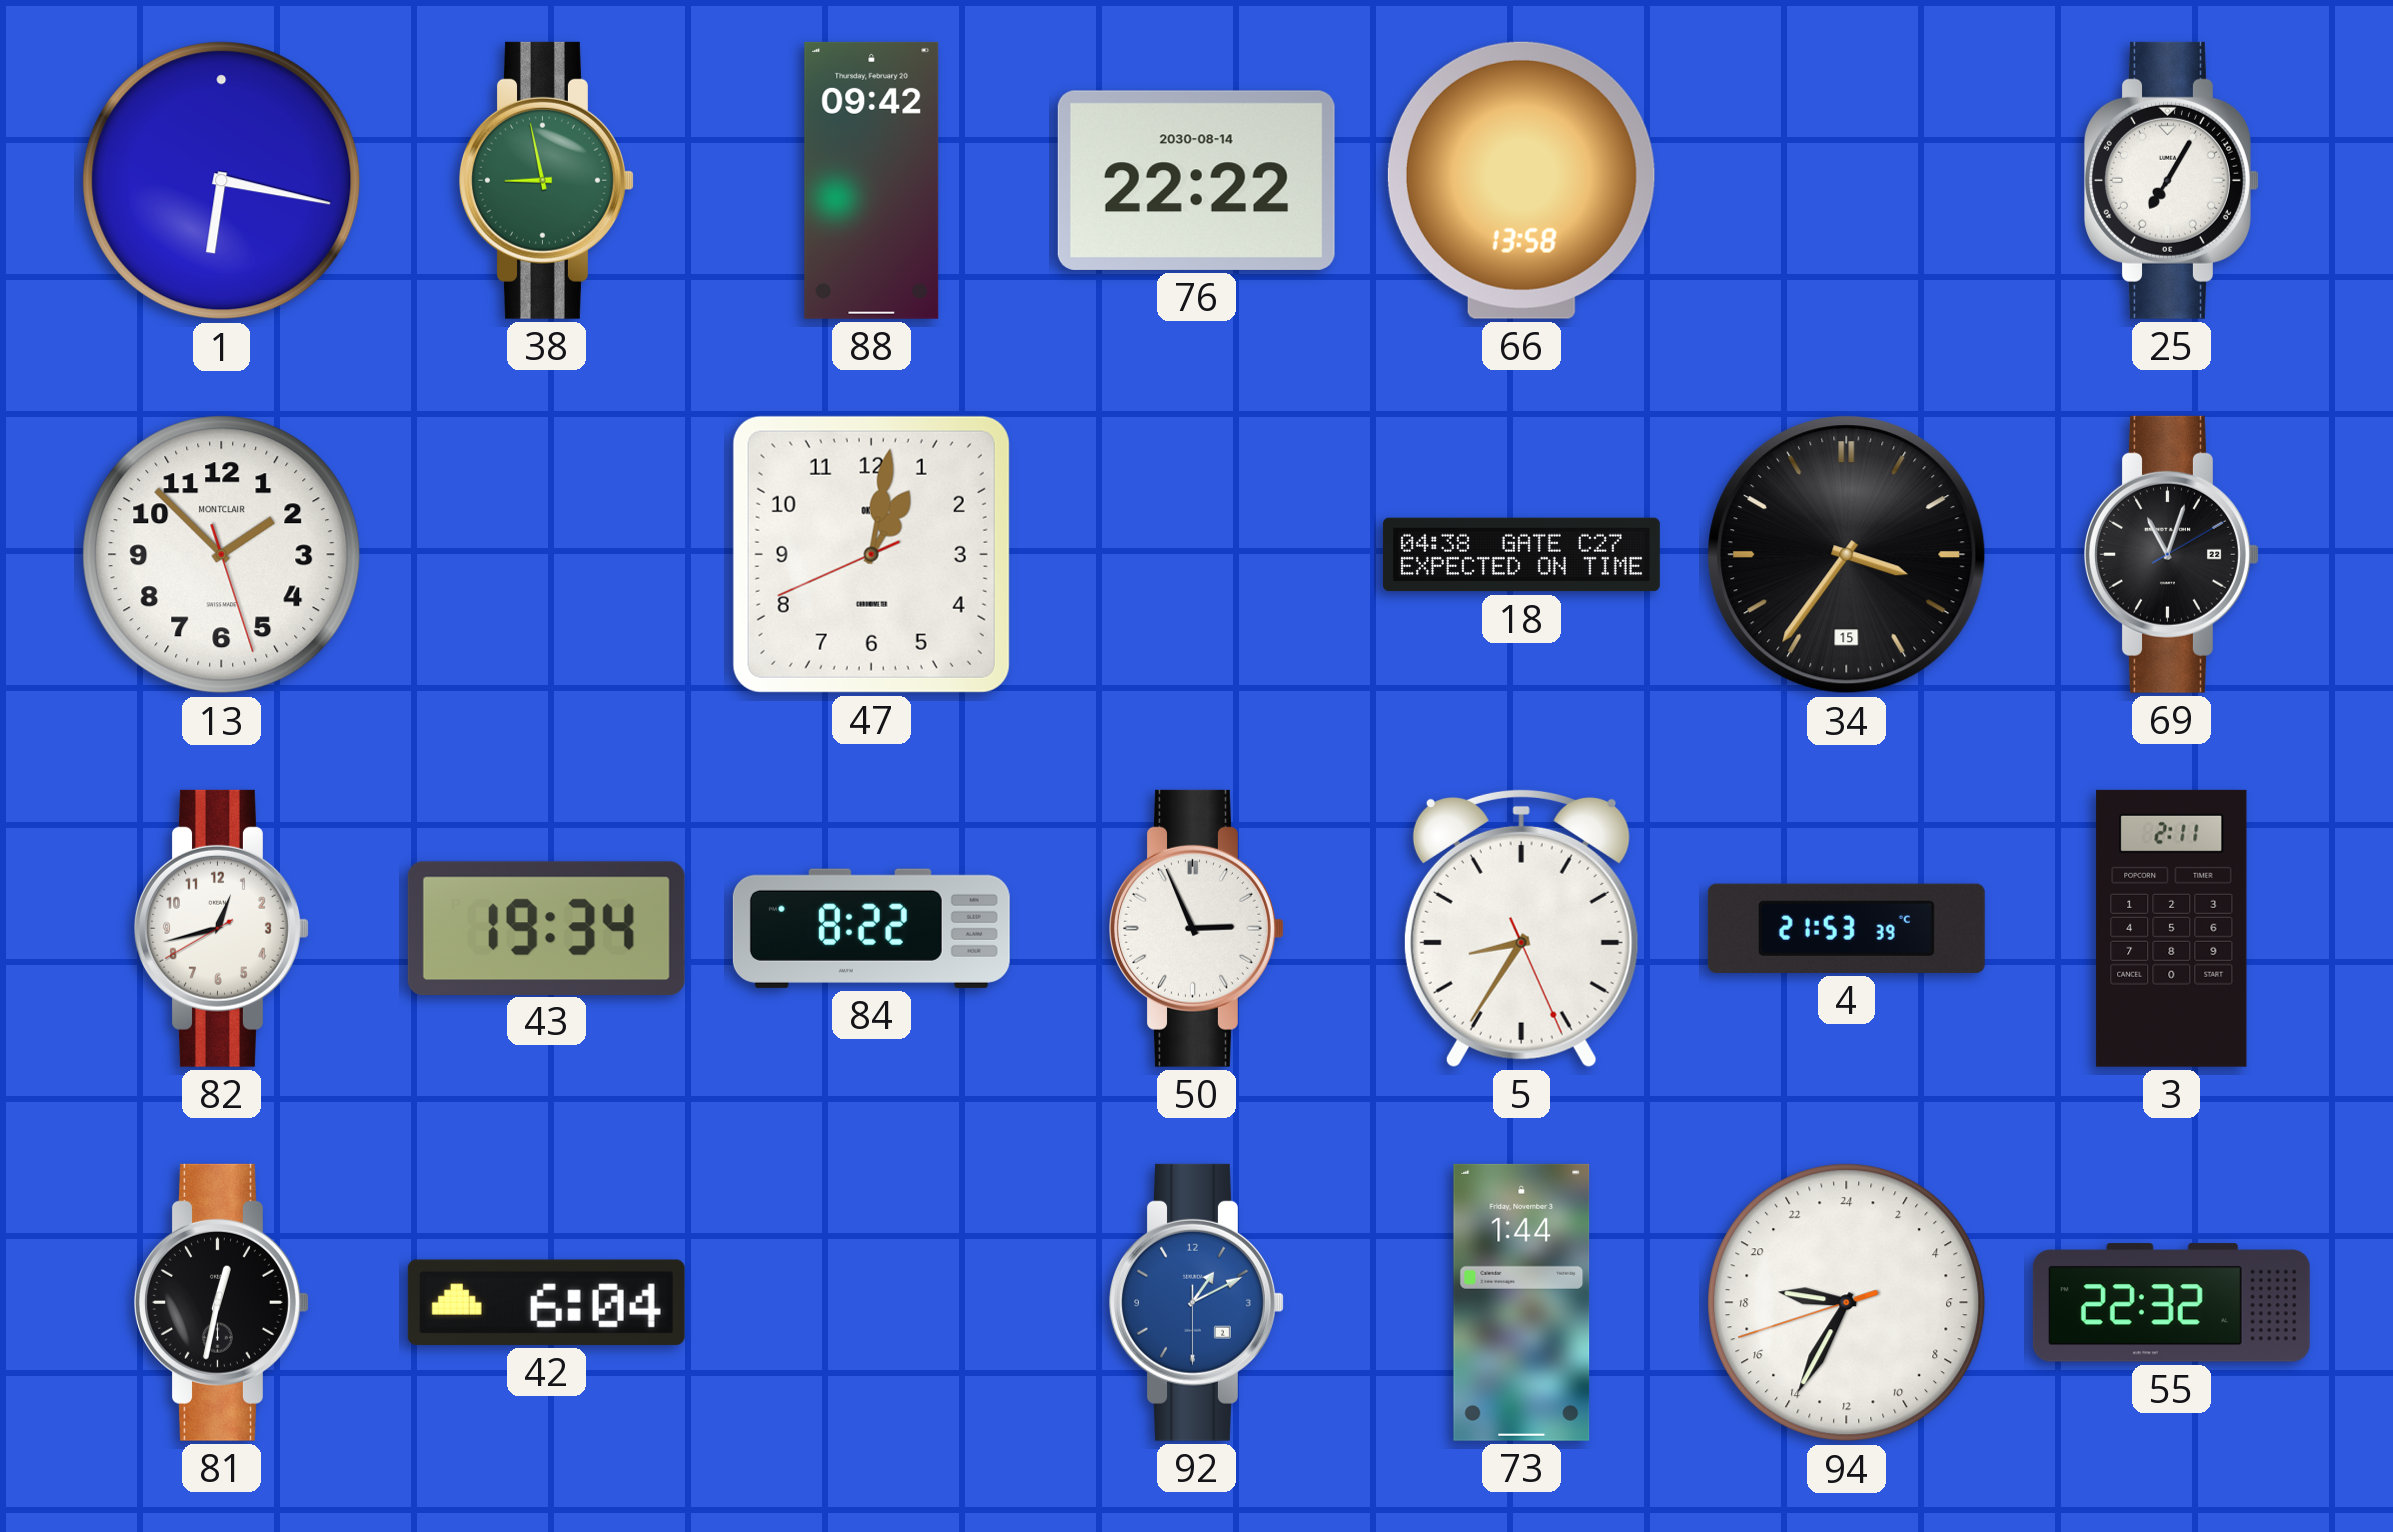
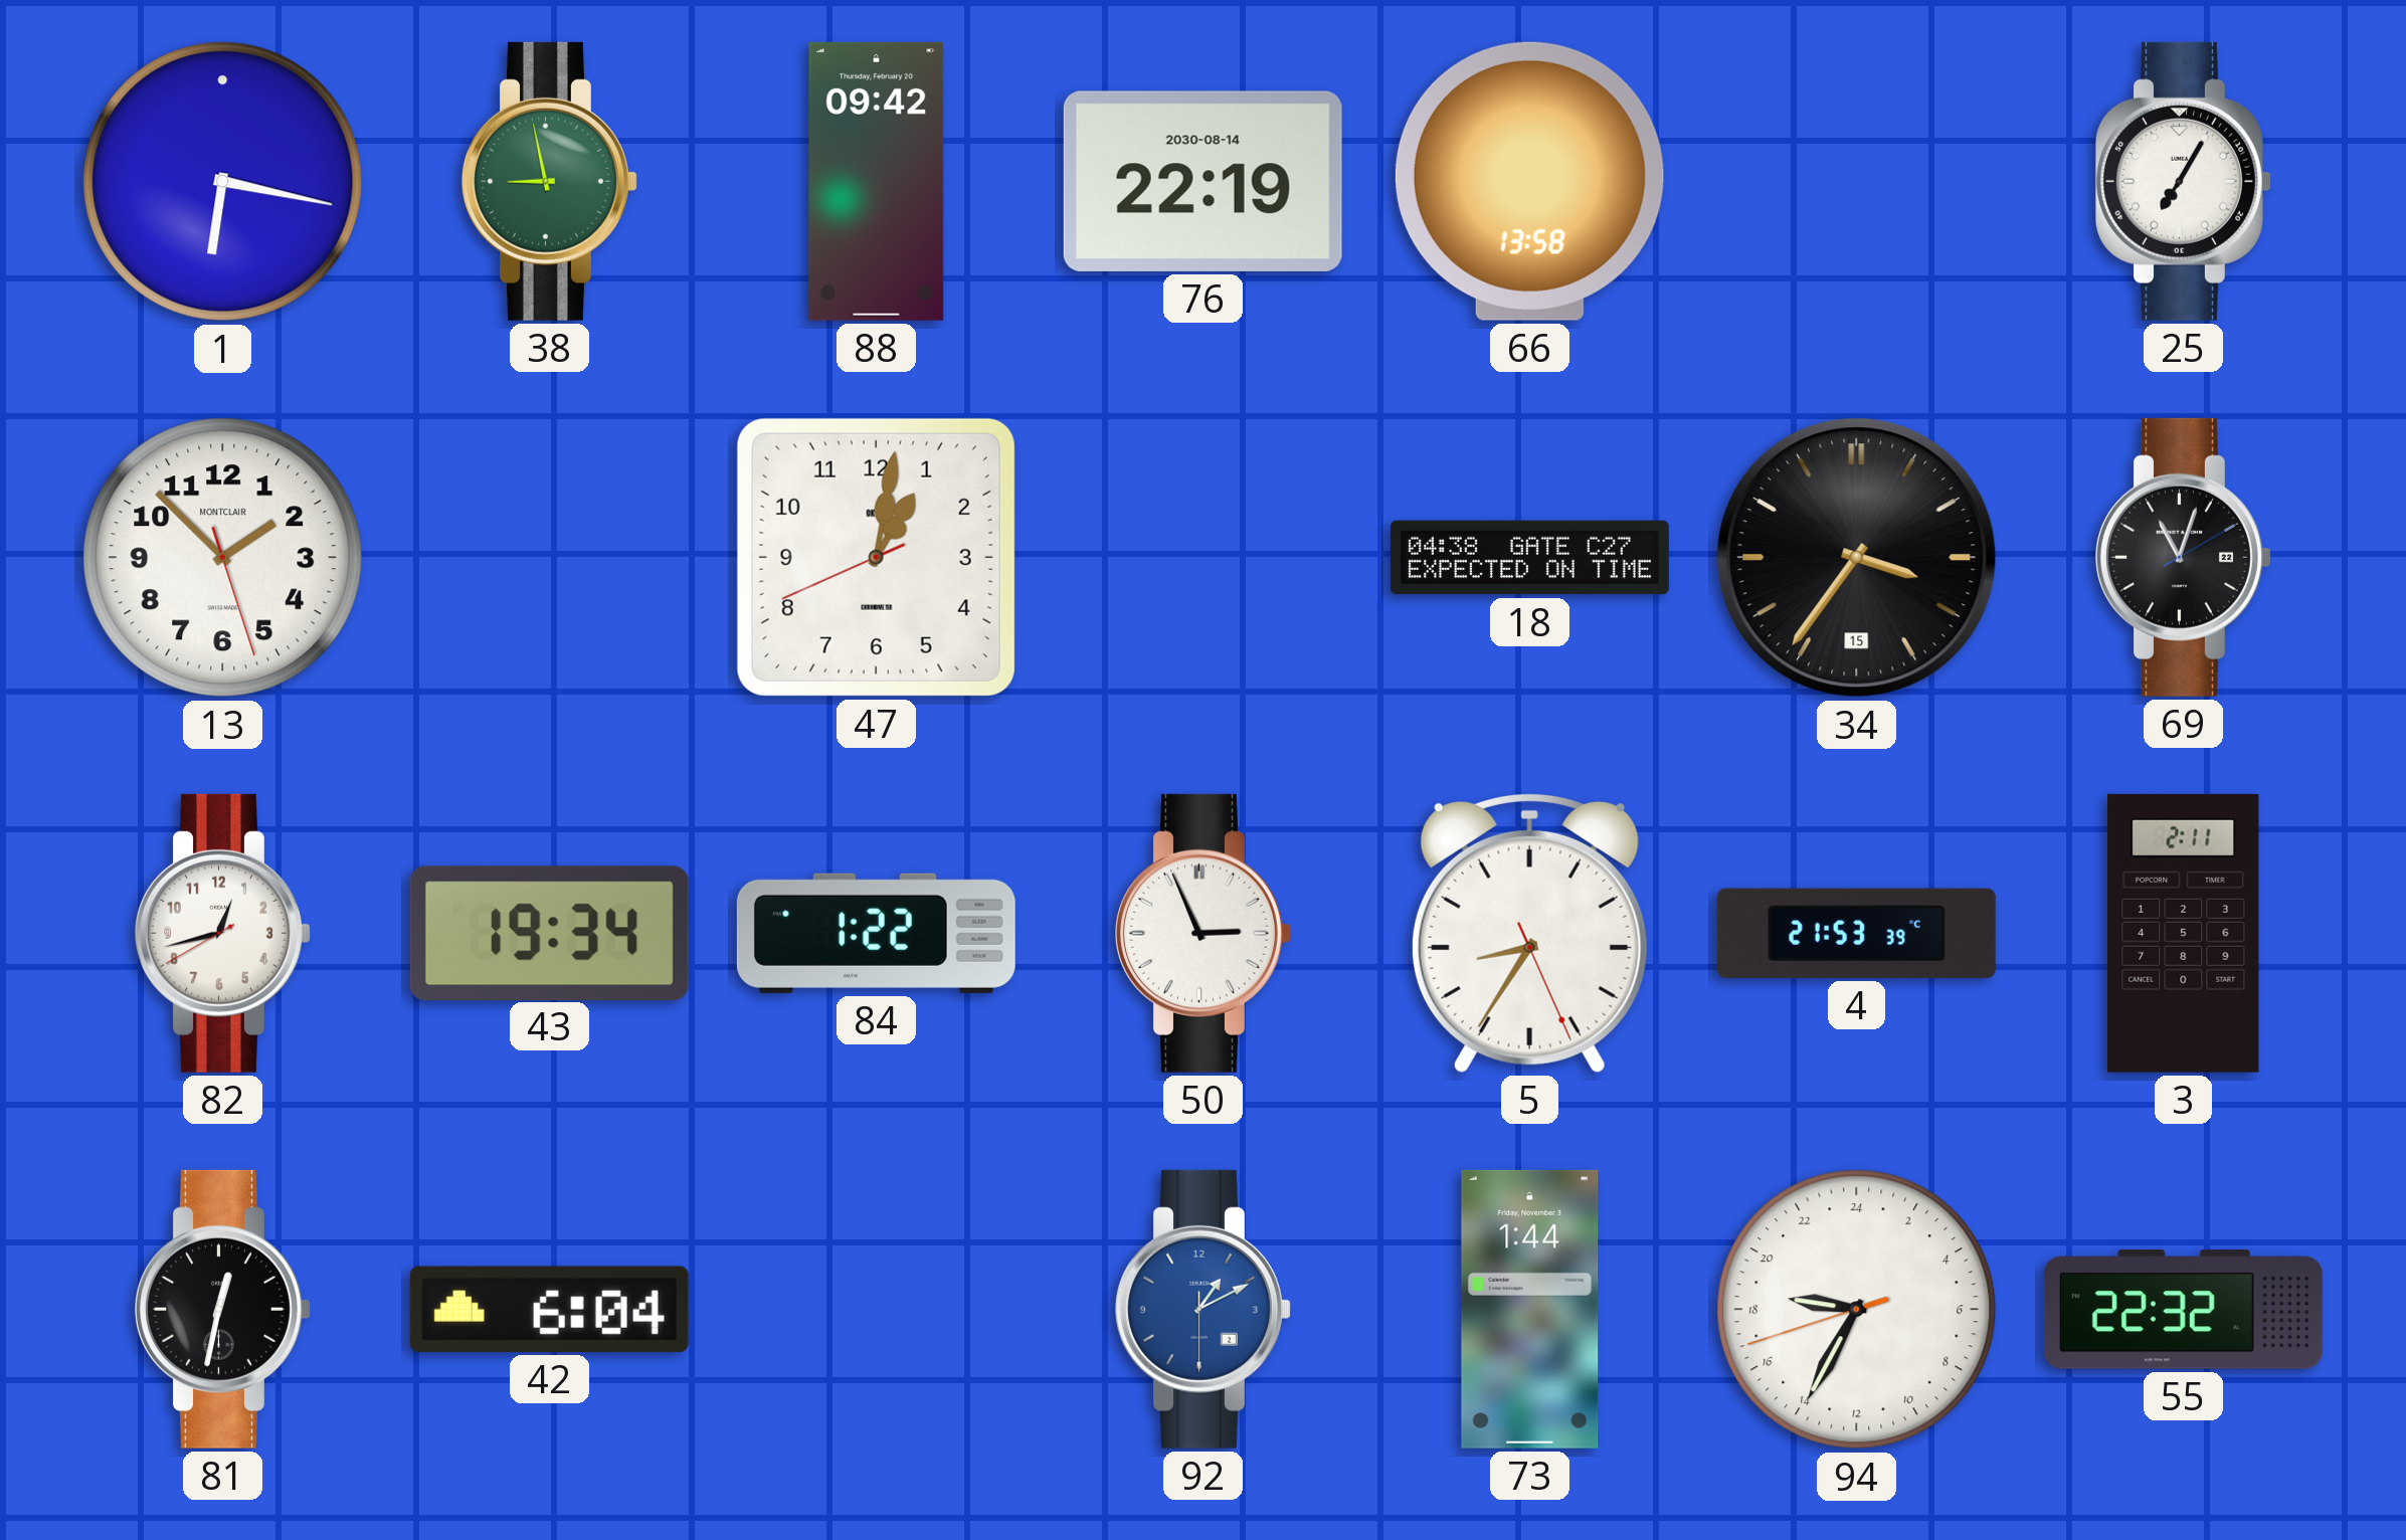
76: 22:22 -> 22:19
84: 8:22 -> 1:22
